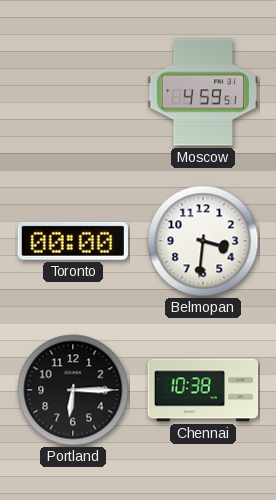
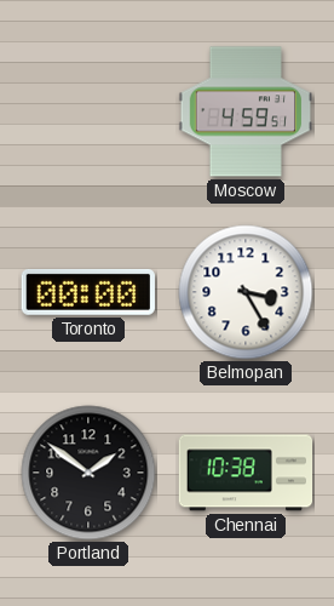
Belmopan: 3:31 -> 3:25
Portland: 6:15 -> 1:51
